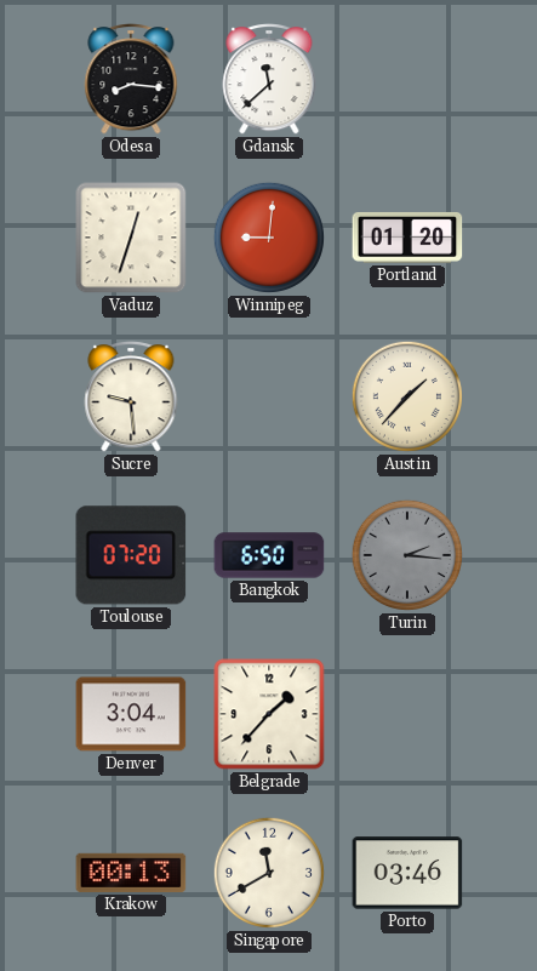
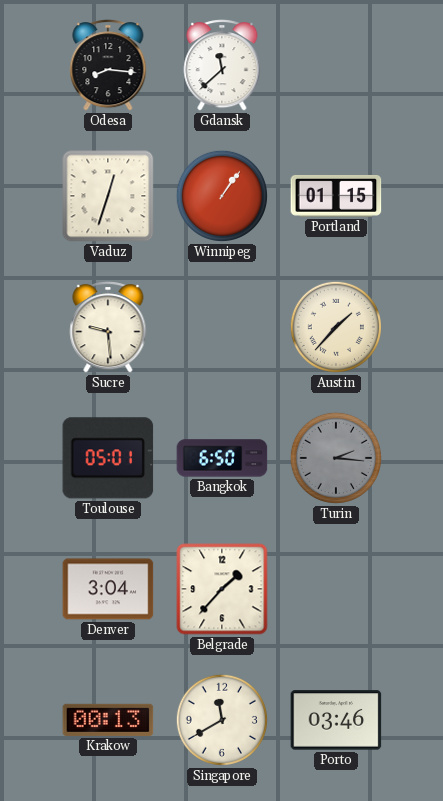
Winnipeg: 9:01 -> 1:06
Portland: 01:20 -> 01:15
Toulouse: 07:20 -> 05:01
